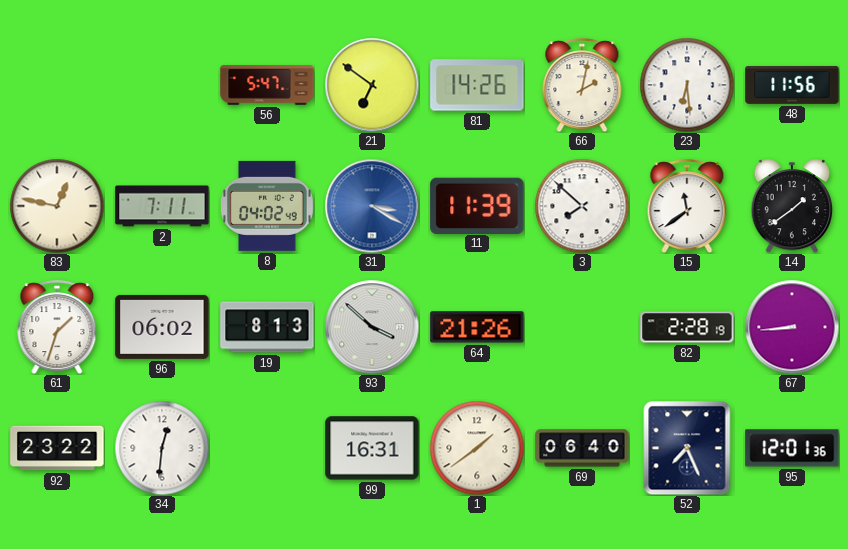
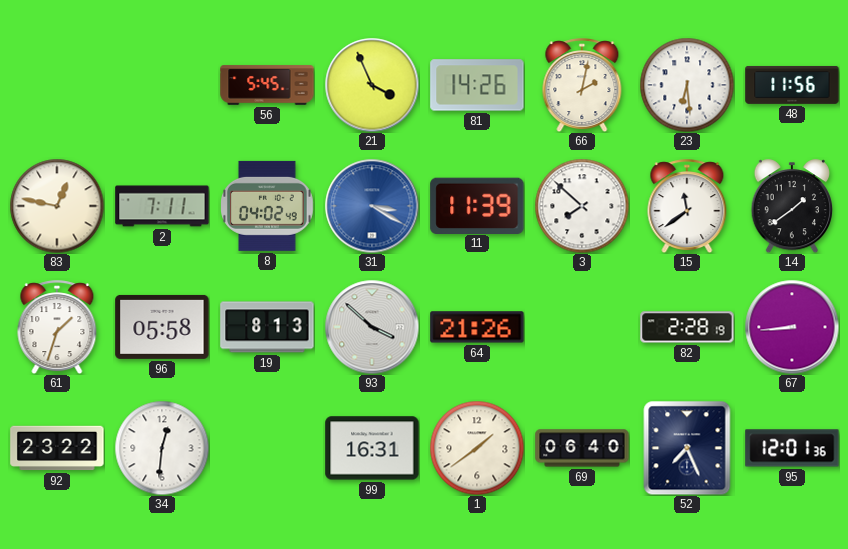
56: 5:47 -> 5:45
21: 6:51 -> 3:56
96: 06:02 -> 05:58
